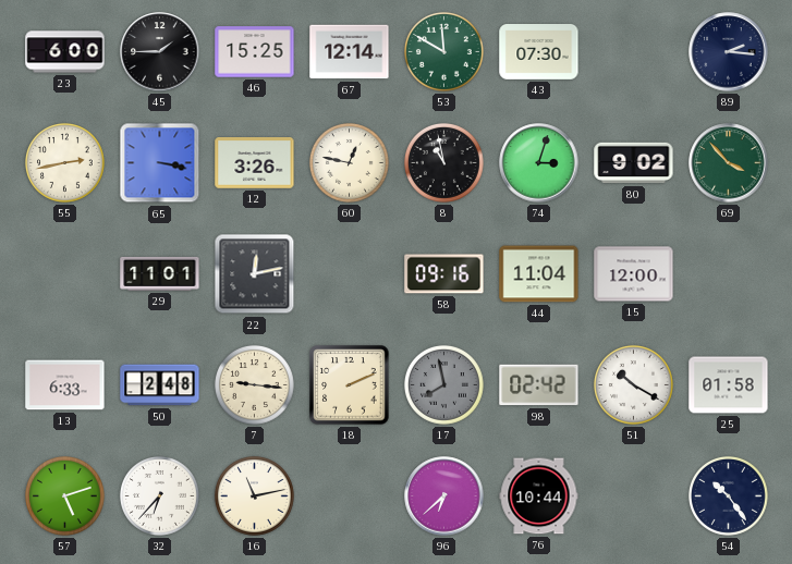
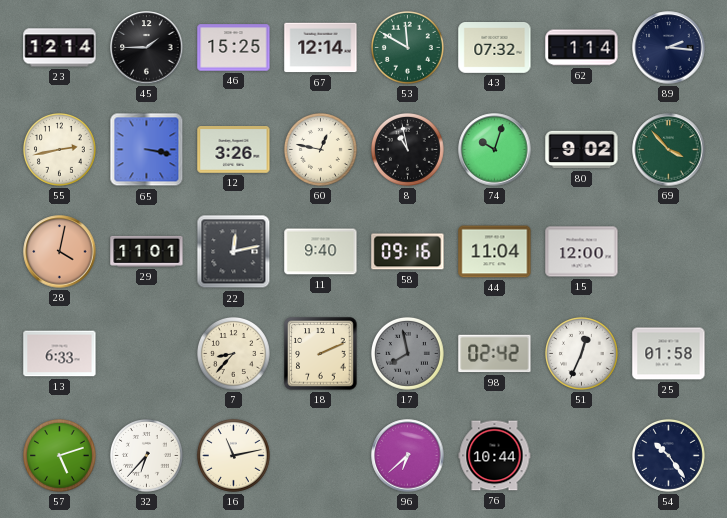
23: 6:00 -> 12:14
43: 07:30 -> 07:32
62: none -> 1:14
74: 3:03 -> 10:03
28: none -> 4:02
11: none -> 9:40
50: 2:48 -> none
7: 9:16 -> 8:37
51: 10:20 -> 12:34
